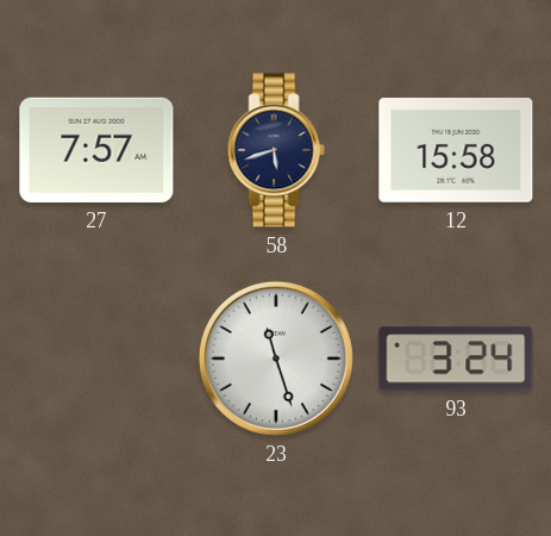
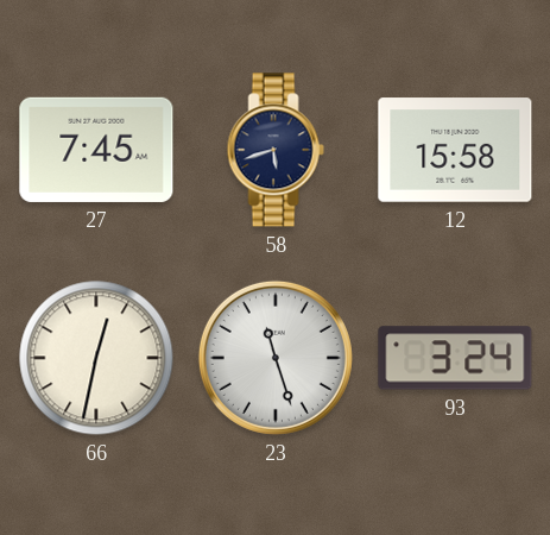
27: 7:57 -> 7:45
66: none -> 12:32
